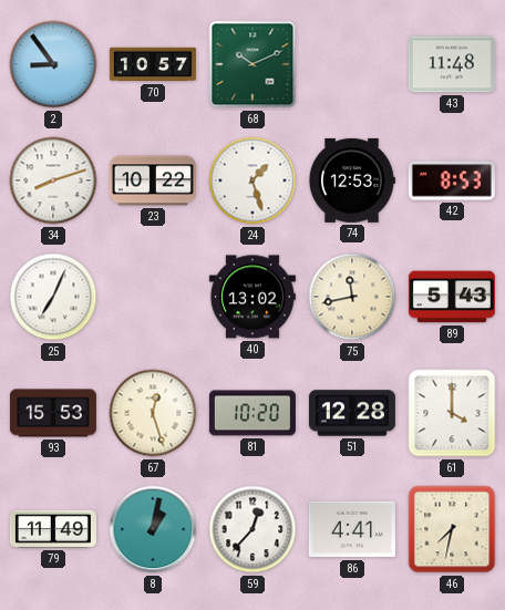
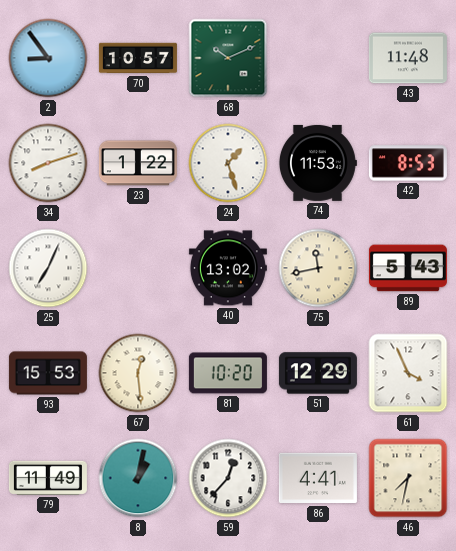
23: 10:22 -> 1:22
74: 12:53 -> 11:53
67: 12:27 -> 12:29
51: 12:28 -> 12:29
61: 4:00 -> 3:56
